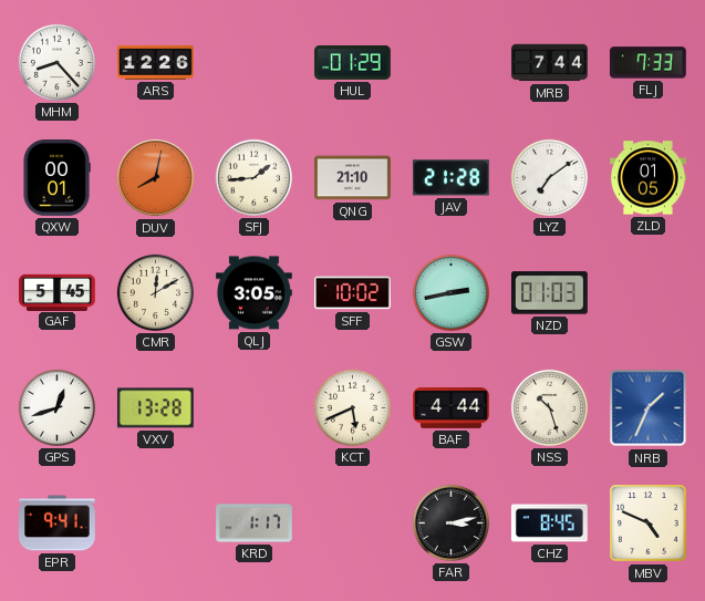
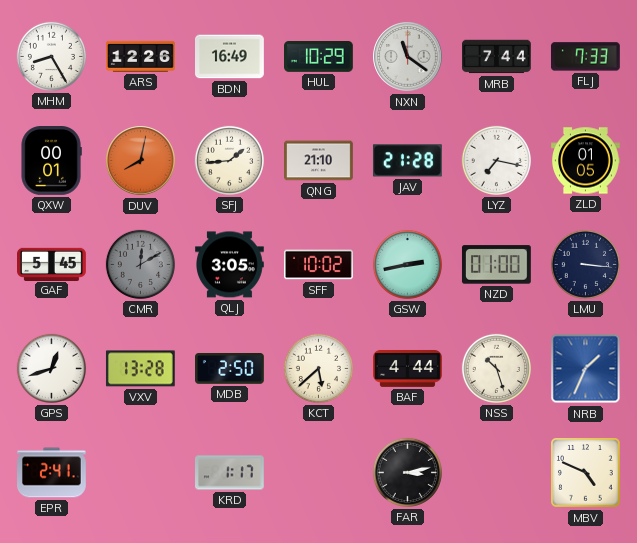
MHM: 8:23 -> 8:25
BDN: none -> 16:49
HUL: 01:29 -> 10:29
NXN: none -> 11:21
LYZ: 7:09 -> 7:17
CMR dial: cream -> grey
NZD: 01:03 -> 01:00
LMU: none -> 3:16
MDB: none -> 2:50
KCT: 5:41 -> 5:38
EPR: 9:41 -> 2:41
CHZ: 8:45 -> none
